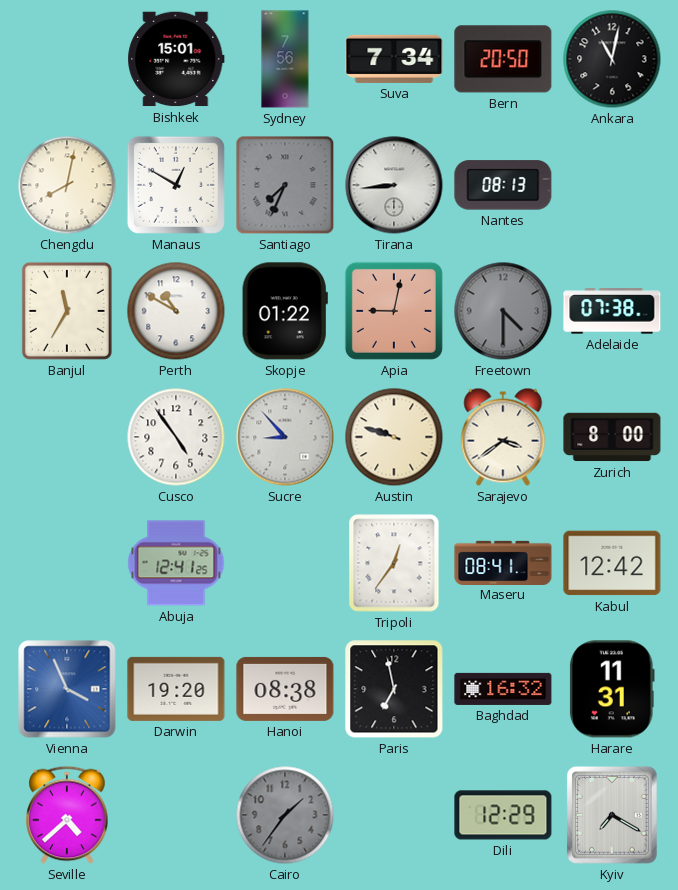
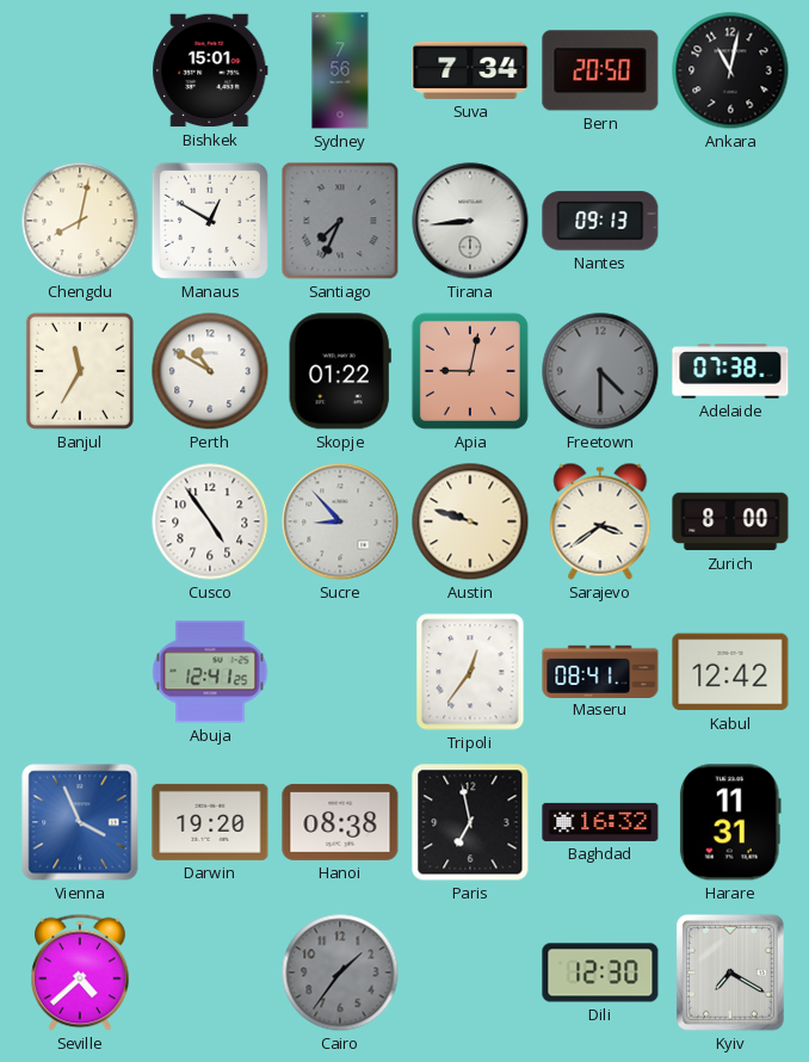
Nantes: 08:13 -> 09:13
Dili: 12:29 -> 12:30
